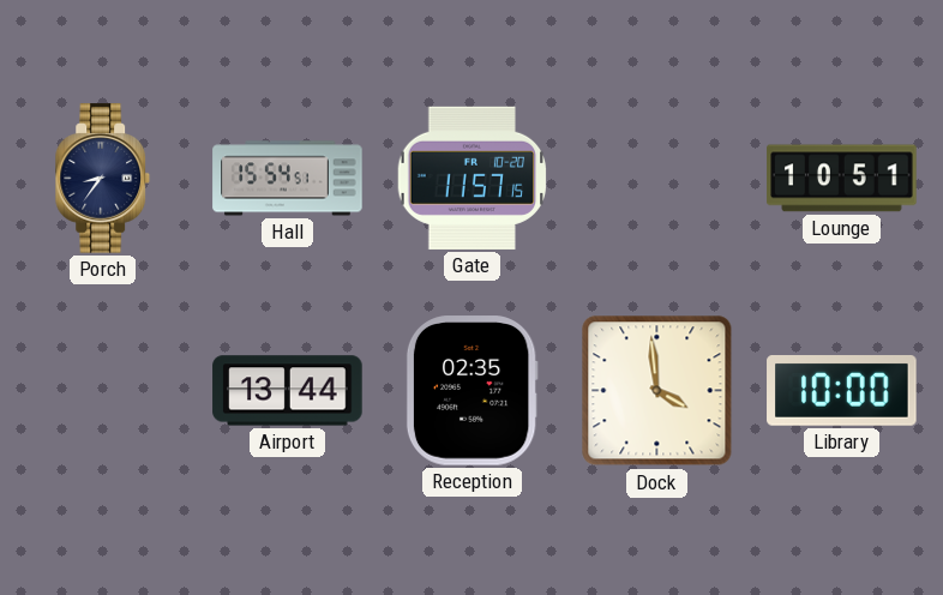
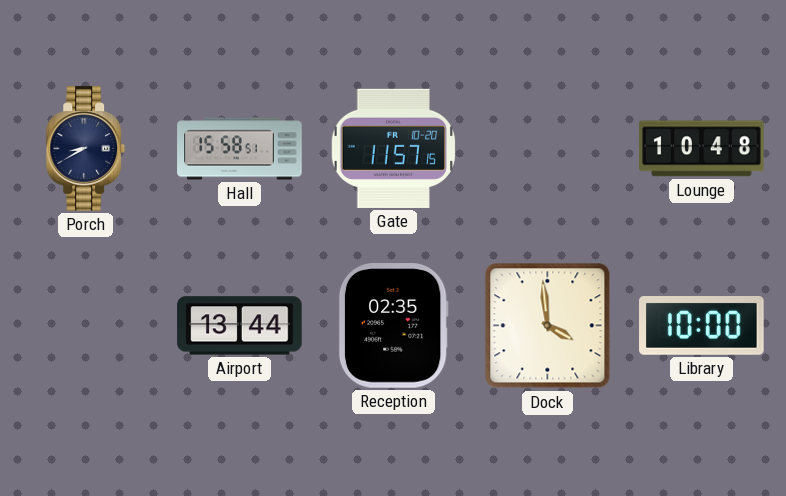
Porch: 8:36 -> 8:40
Hall: 15:54 -> 15:58
Lounge: 10:51 -> 10:48
